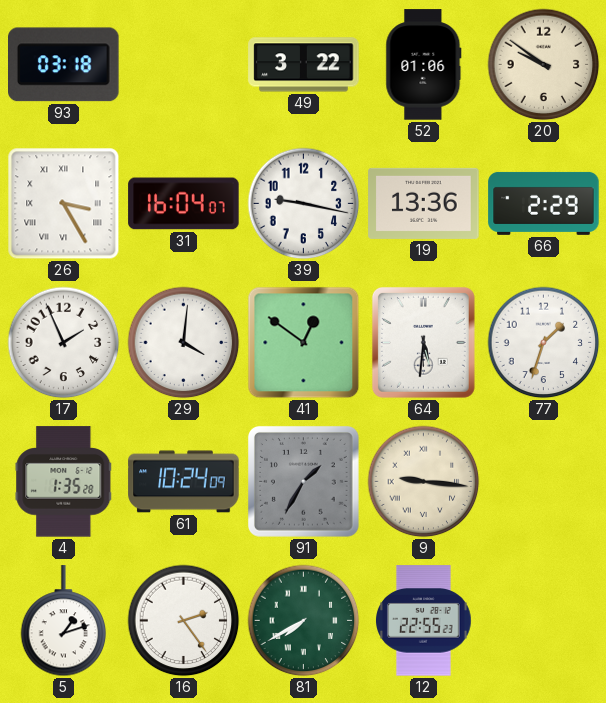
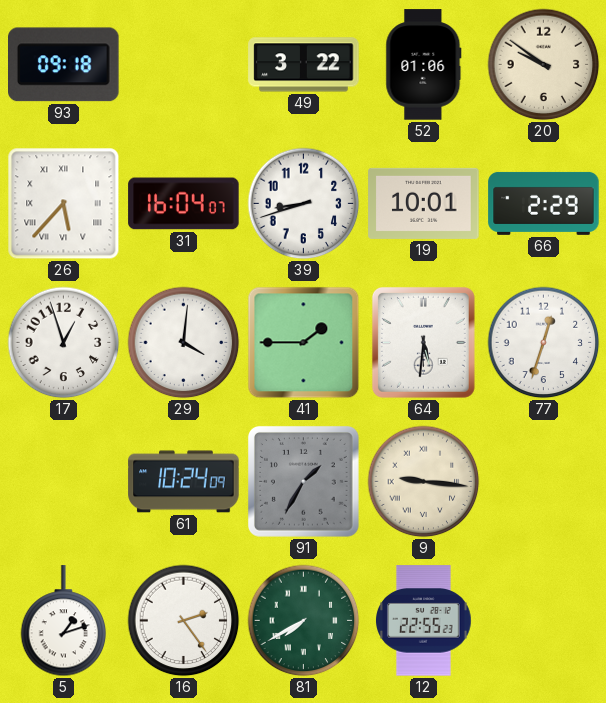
93: 03:18 -> 09:18
26: 3:25 -> 5:37
39: 9:17 -> 8:42
19: 13:36 -> 10:01
17: 1:56 -> 12:57
41: 12:51 -> 1:45
77: 1:33 -> 12:33
4: 1:35 -> none
